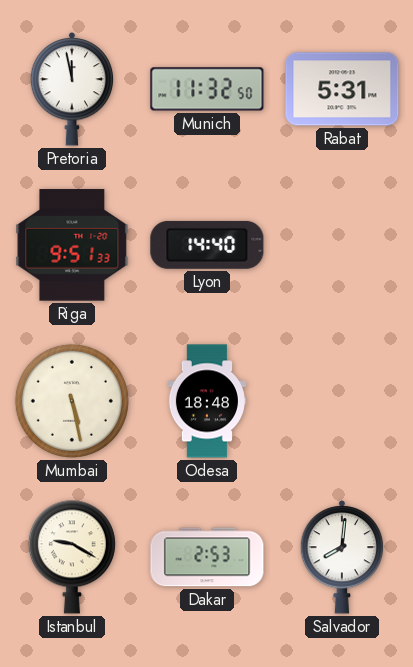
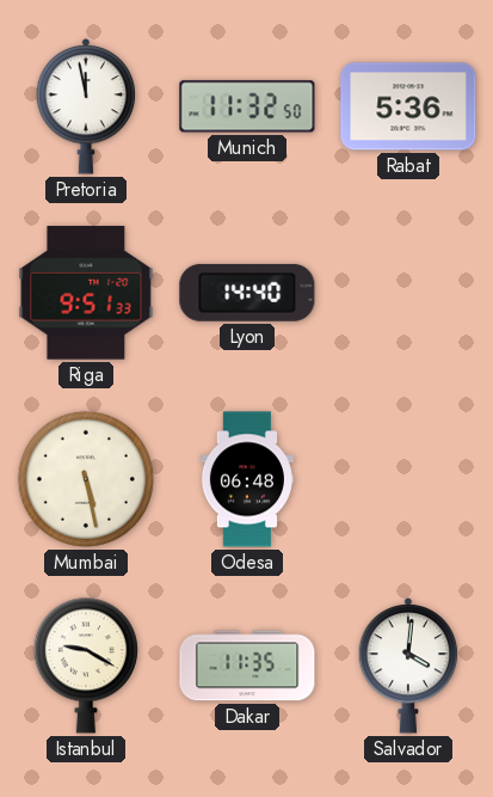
Rabat: 5:31 -> 5:36
Odesa: 18:48 -> 06:48
Dakar: 2:53 -> 11:35
Salvador: 8:01 -> 4:01
